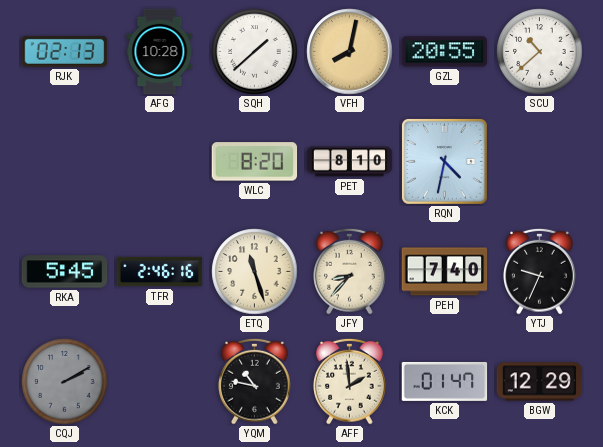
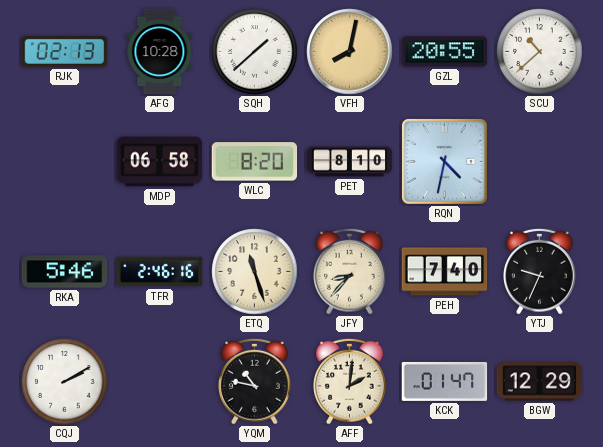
MDP: none -> 06:58
RKA: 5:45 -> 5:46
CQJ dial: grey -> white
AFF: 1:59 -> 2:01
